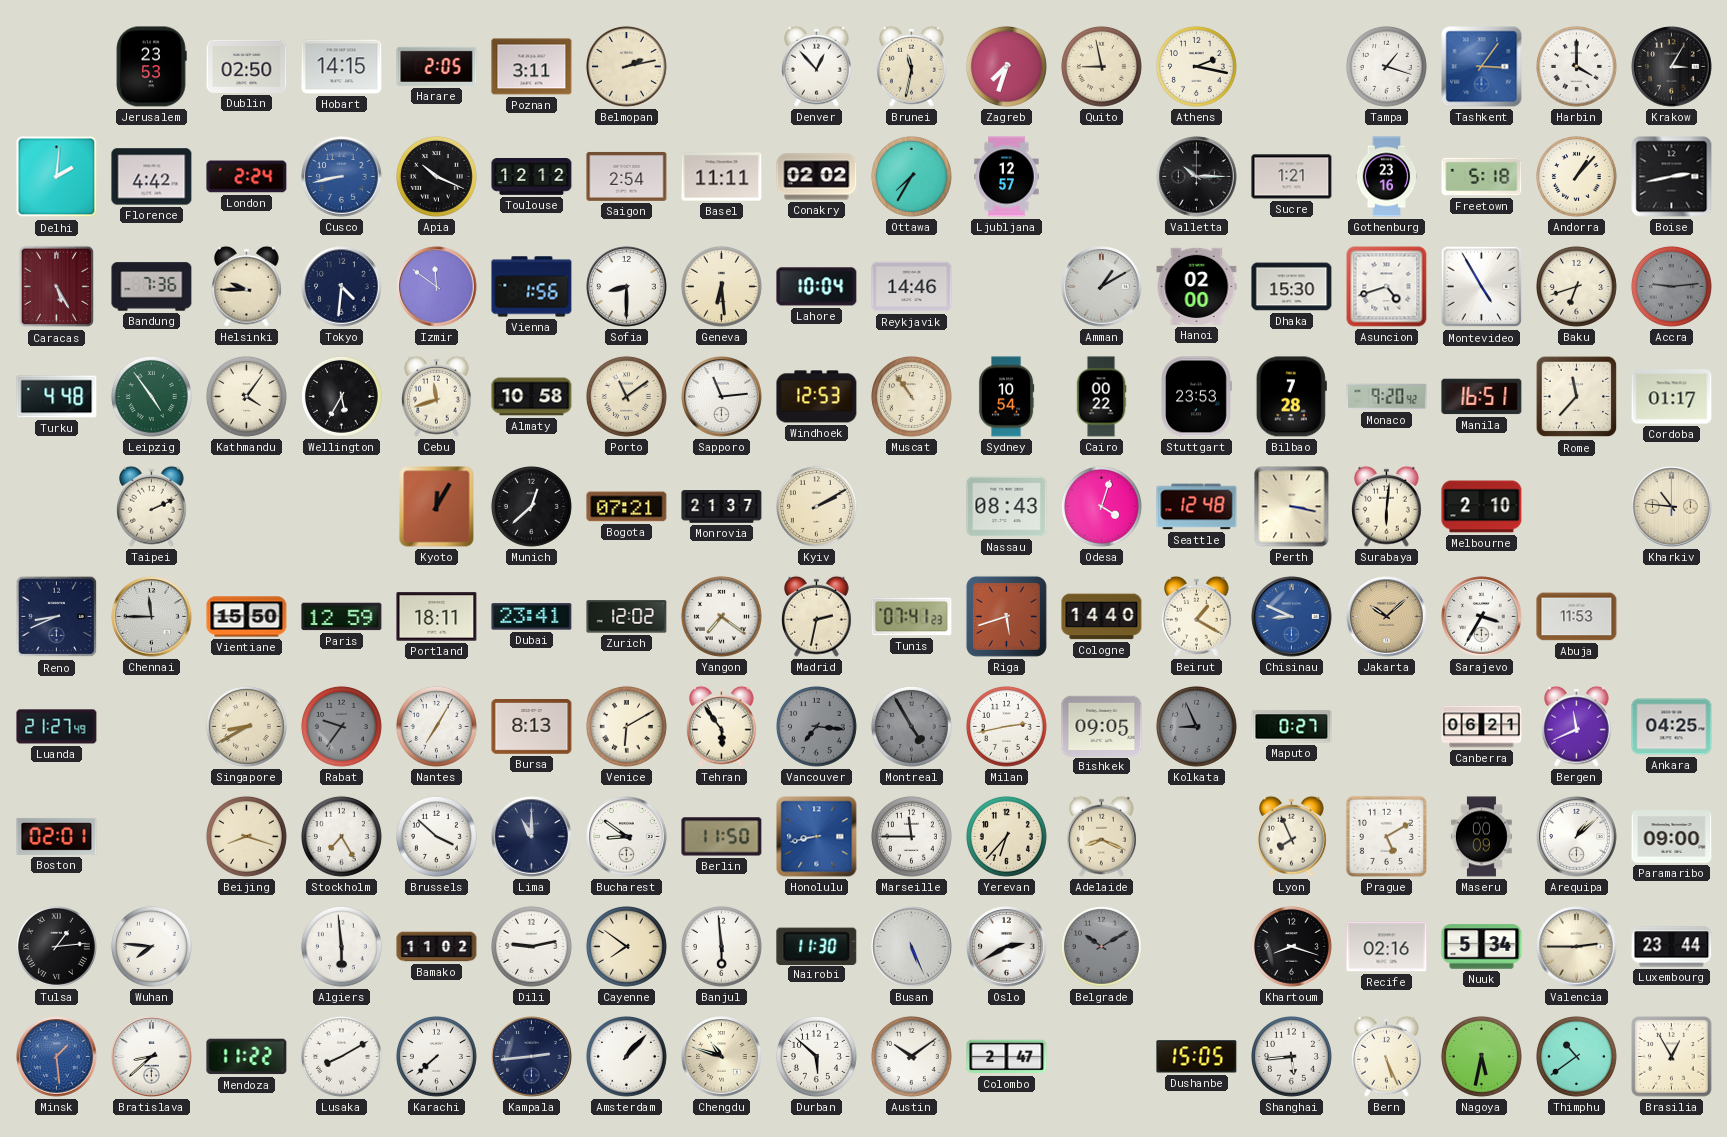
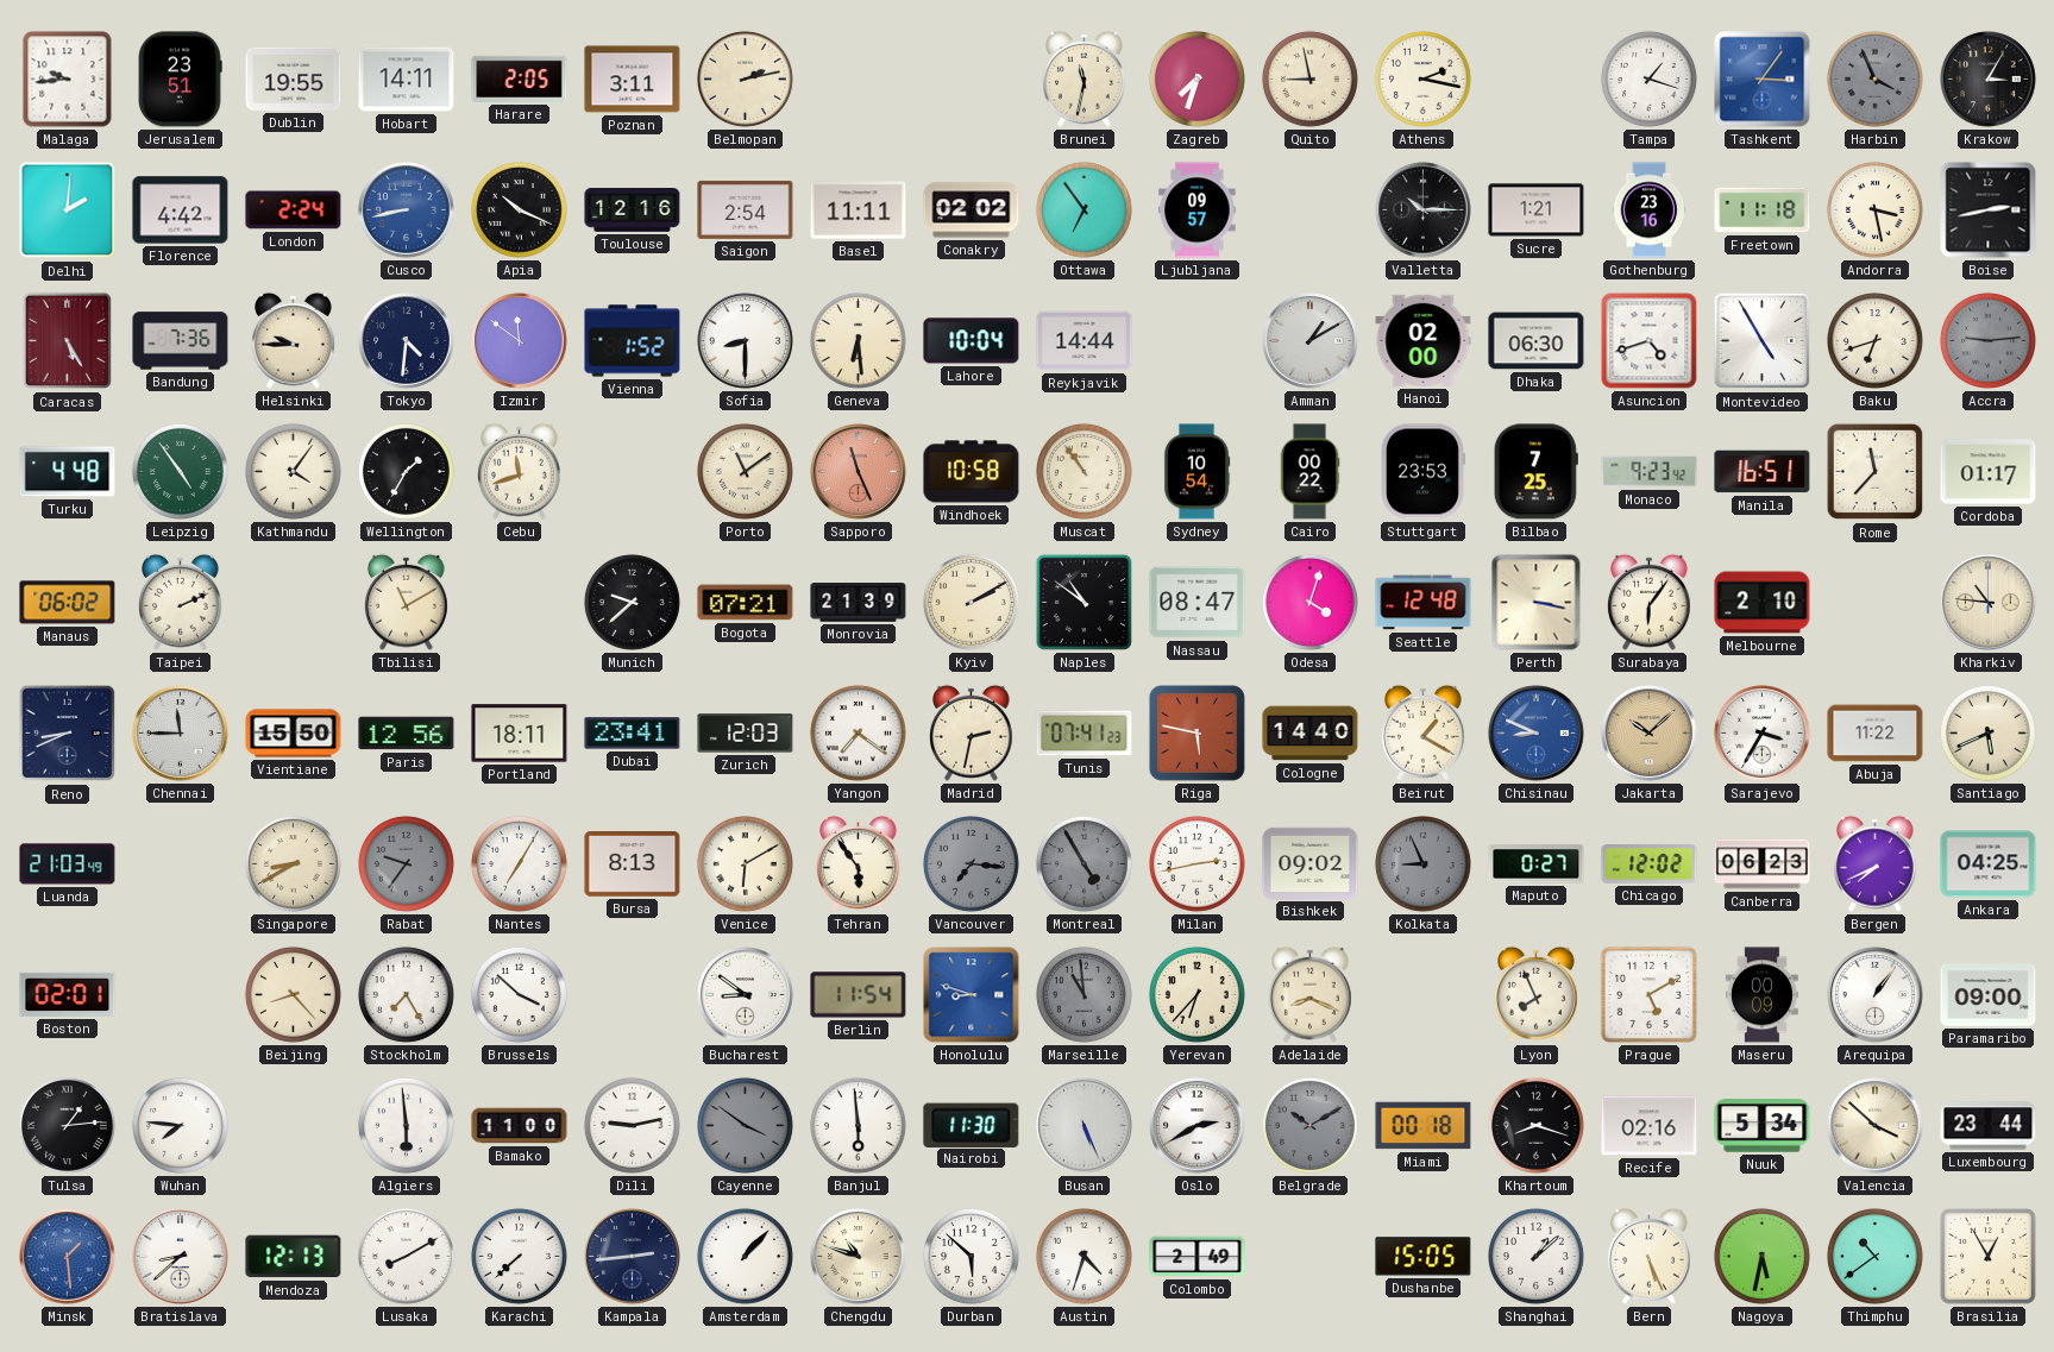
Malaga: none -> 9:44
Jerusalem: 23:53 -> 23:51
Dublin: 02:50 -> 19:55
Hobart: 14:15 -> 14:11
Denver: 12:53 -> none
Harbin: 4:00 -> 3:56
Harbin dial: white -> grey
Toulouse: 12:12 -> 12:16
Ottawa: 7:35 -> 6:54
Ljubljana: 12:57 -> 09:57
Freetown: 5:18 -> 11:18
Andorra: 1:07 -> 3:28
Vienna: 1:56 -> 1:52
Reykjavik: 14:46 -> 14:44
Dhaka: 15:30 -> 06:30
Wellington: 5:35 -> 1:35
Almaty: 10:58 -> none
Sapporo: 11:14 -> 11:26
Sapporo dial: white -> salmon
Windhoek: 12:53 -> 10:58
Bilbao: 7:28 -> 7:25
Monaco: 9:20 -> 9:23
Manaus: none -> 06:02
Tbilisi: none -> 11:10
Kyoto: 12:05 -> none
Munich: 12:38 -> 9:38
Monrovia: 21:37 -> 21:39
Naples: none -> 10:51
Nassau: 08:43 -> 08:47
Surabaya: 6:01 -> 6:06
Paris: 12:59 -> 12:56
Zurich: 12:02 -> 12:03
Riga: 5:42 -> 5:47
Abuja: 11:53 -> 11:22
Santiago: none -> 5:41
Luanda: 21:27 -> 21:03
Bishkek: 09:05 -> 09:02
Chicago: none -> 12:02
Canberra: 06:21 -> 06:23
Bergen: 11:41 -> 7:41
Beijing: 8:18 -> 8:23
Lima: 11:00 -> none
Berlin: 11:50 -> 11:54
Honolulu: 8:43 -> 8:48
Marseille: 11:45 -> 10:59
Marseille dial: white -> grey
Arequipa: 1:08 -> 1:06
Bamako: 11:02 -> 11:00
Cayenne: 7:51 -> 3:51
Cayenne dial: cream -> grey
Miami: none -> 00:18
Valencia: 2:45 -> 3:52
Mendoza: 11:22 -> 12:13
Austin: 10:09 -> 4:33
Colombo: 2:47 -> 2:49
Shanghai: 5:44 -> 1:08
